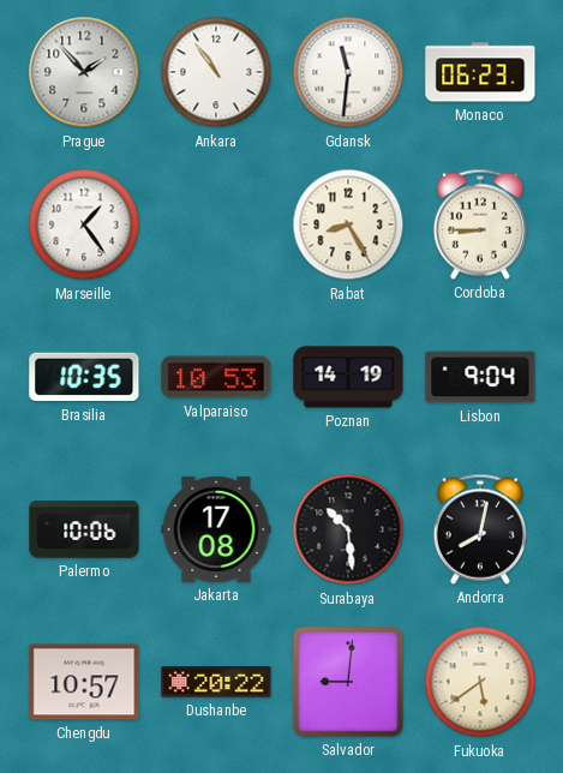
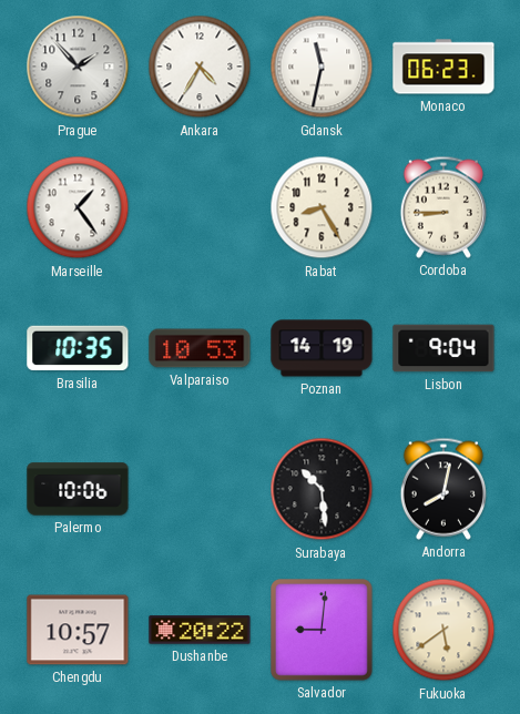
Ankara: 10:54 -> 4:35
Gdansk: 11:31 -> 11:32
Jakarta: 17:08 -> none
